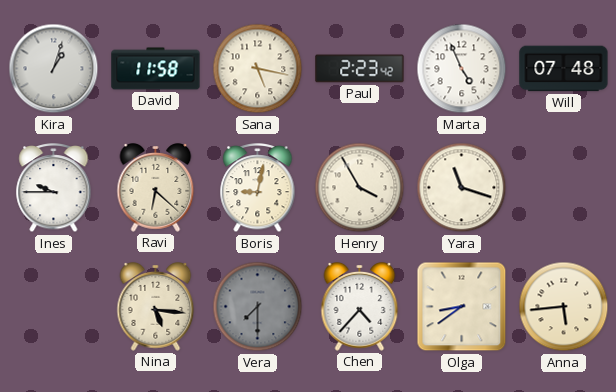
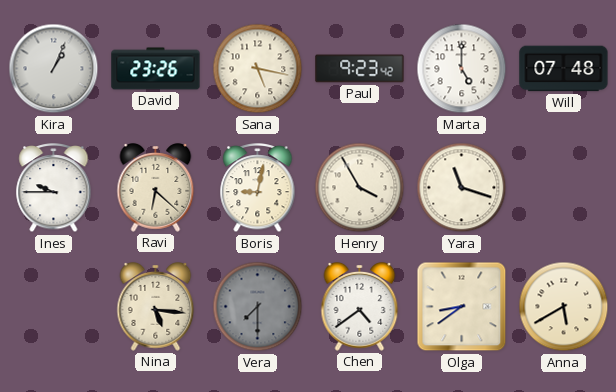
Kira: 1:03 -> 1:04
David: 11:58 -> 23:26
Paul: 2:23 -> 9:23
Marta: 4:56 -> 5:00
Chen: 4:37 -> 4:39
Anna: 5:44 -> 5:40
